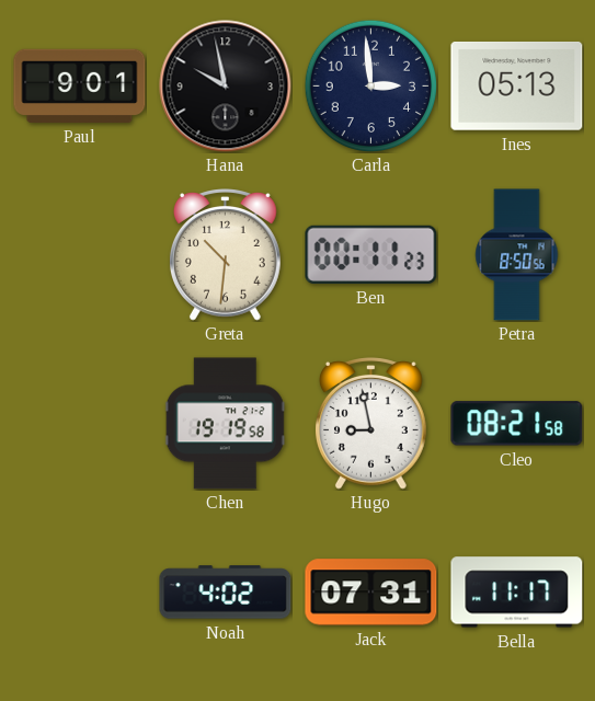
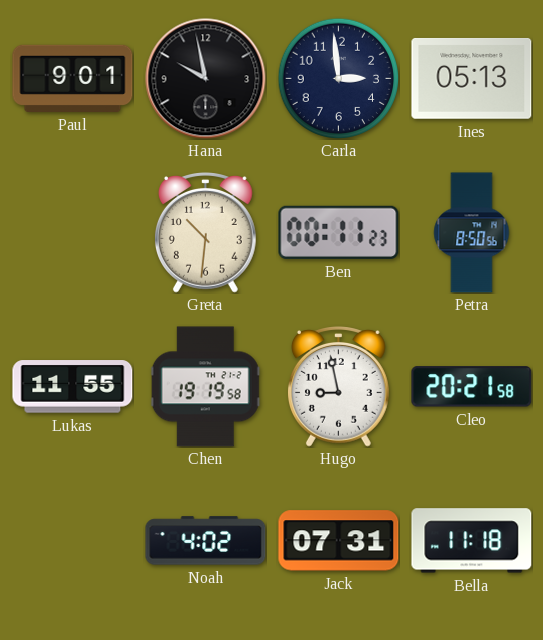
Lukas: none -> 11:55
Cleo: 08:21 -> 20:21
Bella: 11:17 -> 11:18
